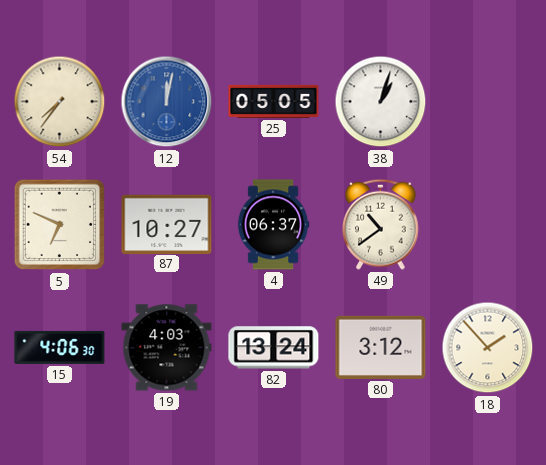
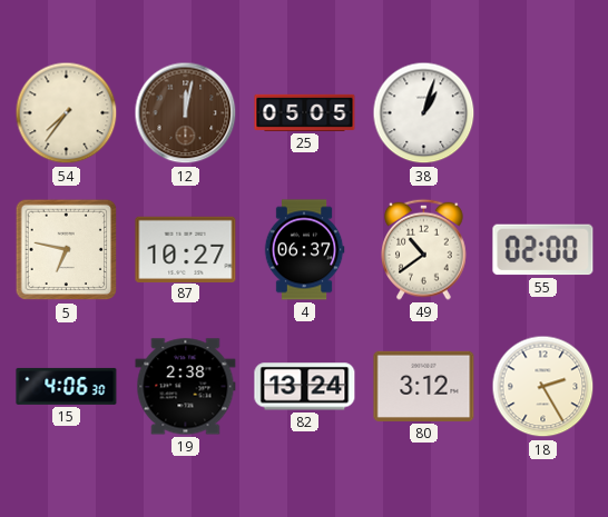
12 dial: blue -> brown
5: 6:49 -> 6:47
55: none -> 02:00
19: 4:03 -> 2:38
18: 1:53 -> 2:25
